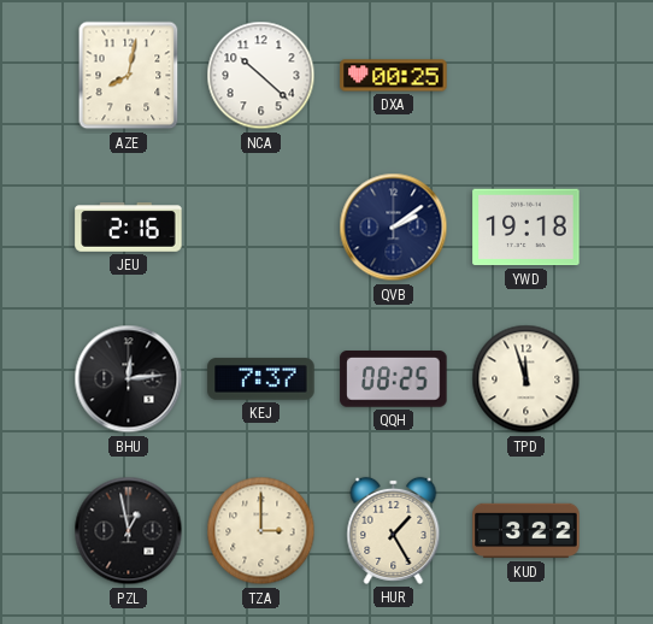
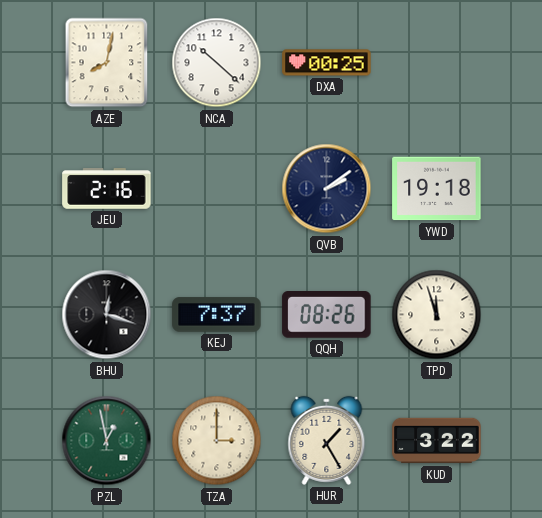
BHU: 12:14 -> 12:18
QQH: 08:25 -> 08:26
PZL dial: black -> green
